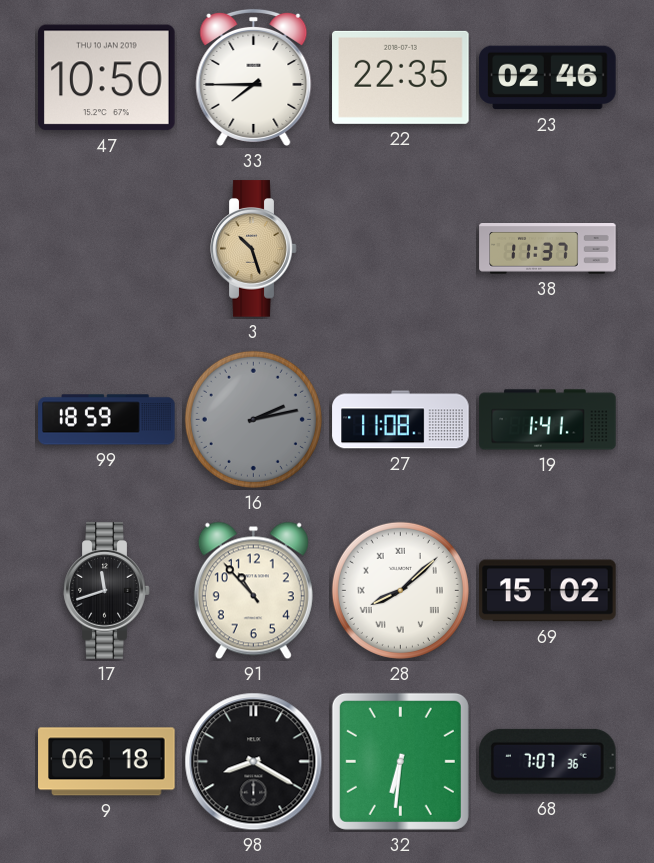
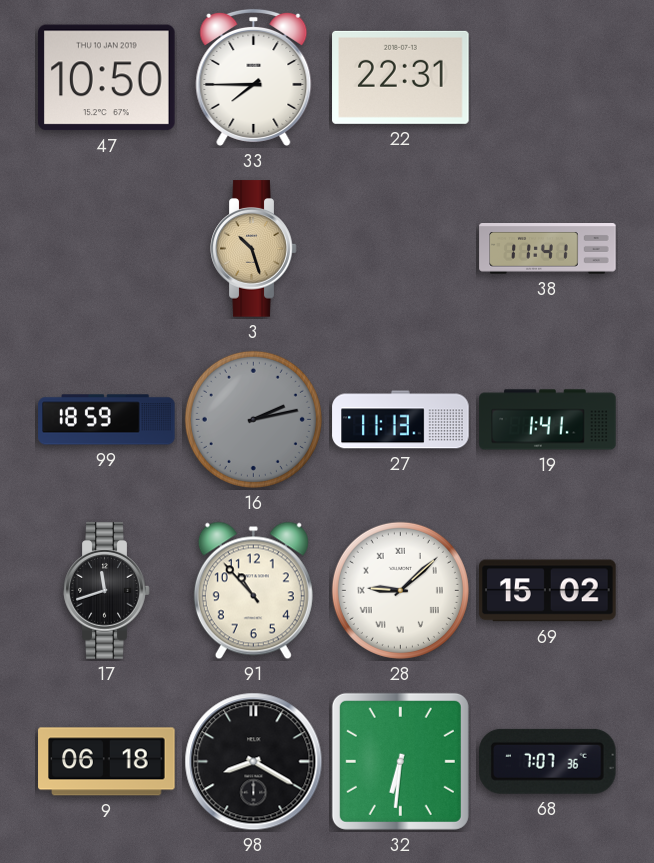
22: 22:35 -> 22:31
23: 02:46 -> none
38: 11:37 -> 11:41
27: 11:08 -> 11:13
28: 8:08 -> 9:08
